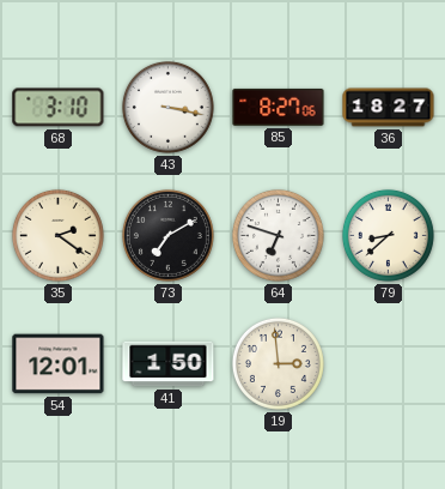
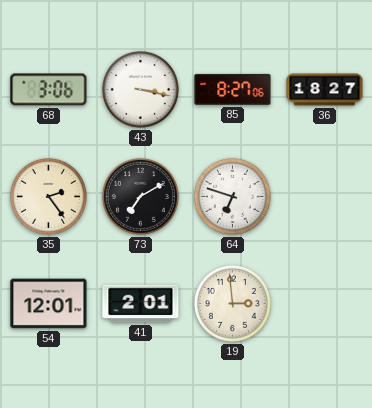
68: 3:10 -> 3:06
35: 2:21 -> 2:24
79: 8:38 -> none
41: 1:50 -> 2:01
